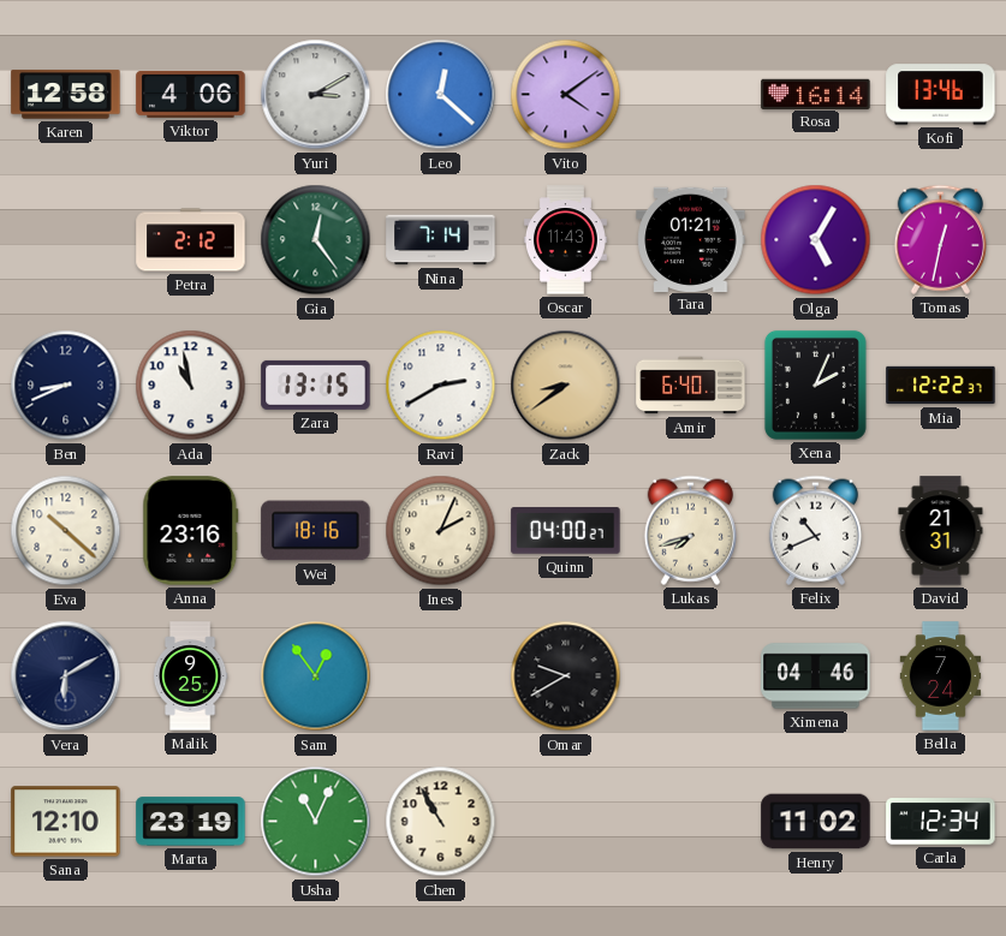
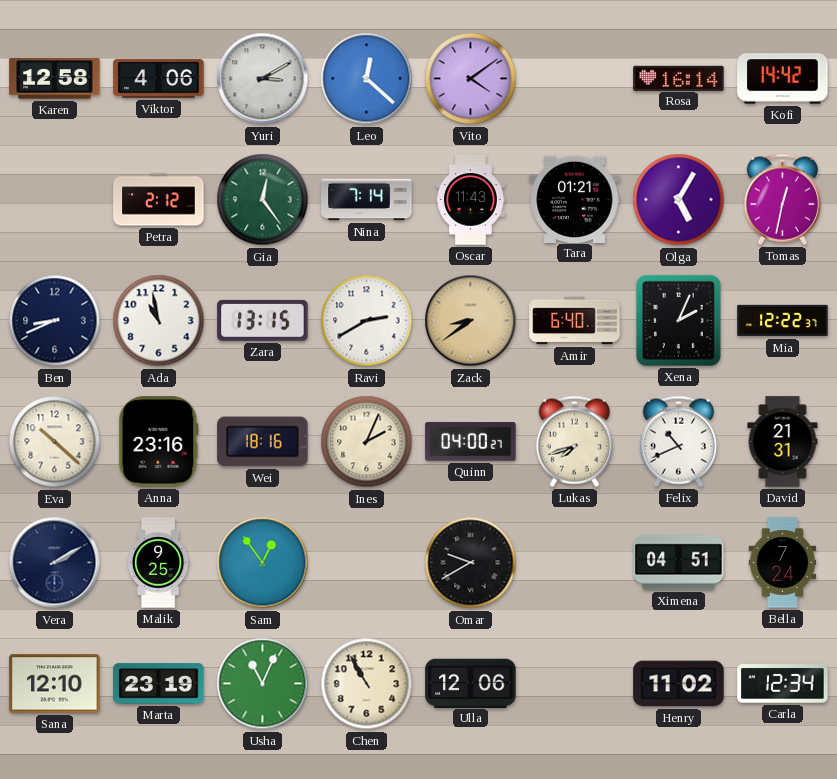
Kofi: 13:46 -> 14:42
Vera: 6:10 -> 2:10
Ximena: 04:46 -> 04:51
Ulla: none -> 12:06
